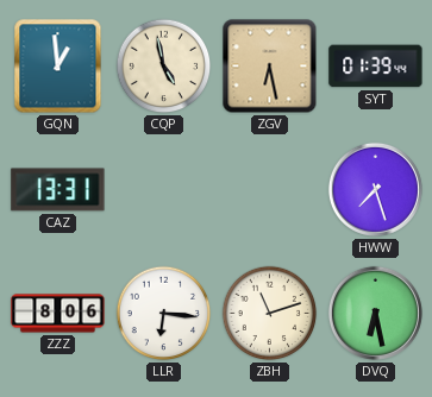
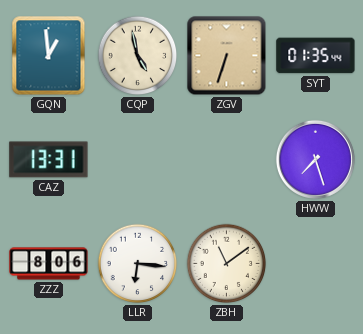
ZGV: 6:28 -> 6:33
SYT: 01:39 -> 01:35
ZBH: 11:12 -> 11:09
DVQ: 6:28 -> none
